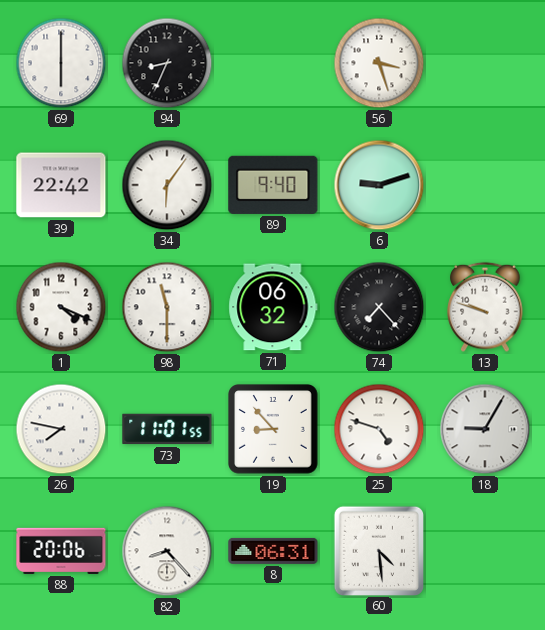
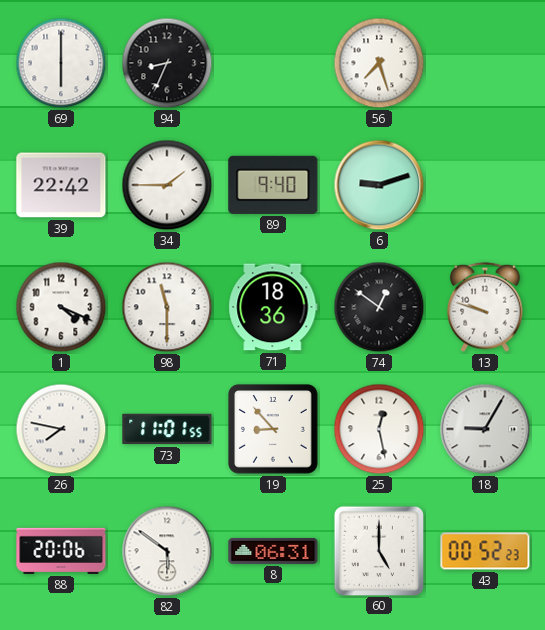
56: 3:27 -> 7:27
34: 6:06 -> 1:45
71: 06:32 -> 18:36
74: 7:23 -> 12:51
25: 4:48 -> 12:28
82: 8:23 -> 5:51
60: 4:29 -> 5:00
43: none -> 00:52
